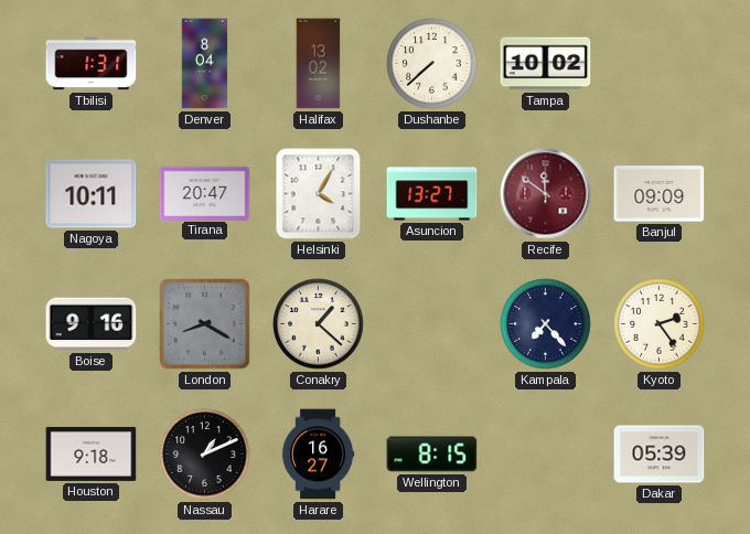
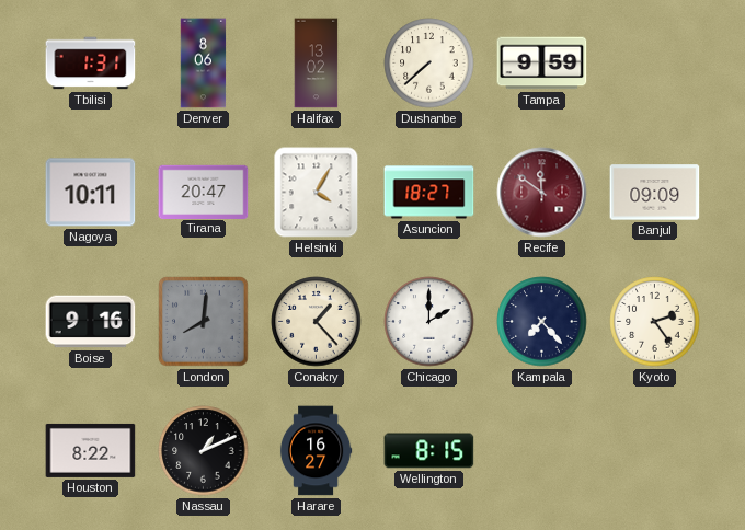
Denver: 8:04 -> 8:06
Tampa: 10:02 -> 9:59
Asuncion: 13:27 -> 18:27
London: 8:20 -> 8:01
Conakry: 1:22 -> 1:23
Chicago: none -> 2:00
Houston: 9:18 -> 8:22
Dakar: 05:39 -> none
